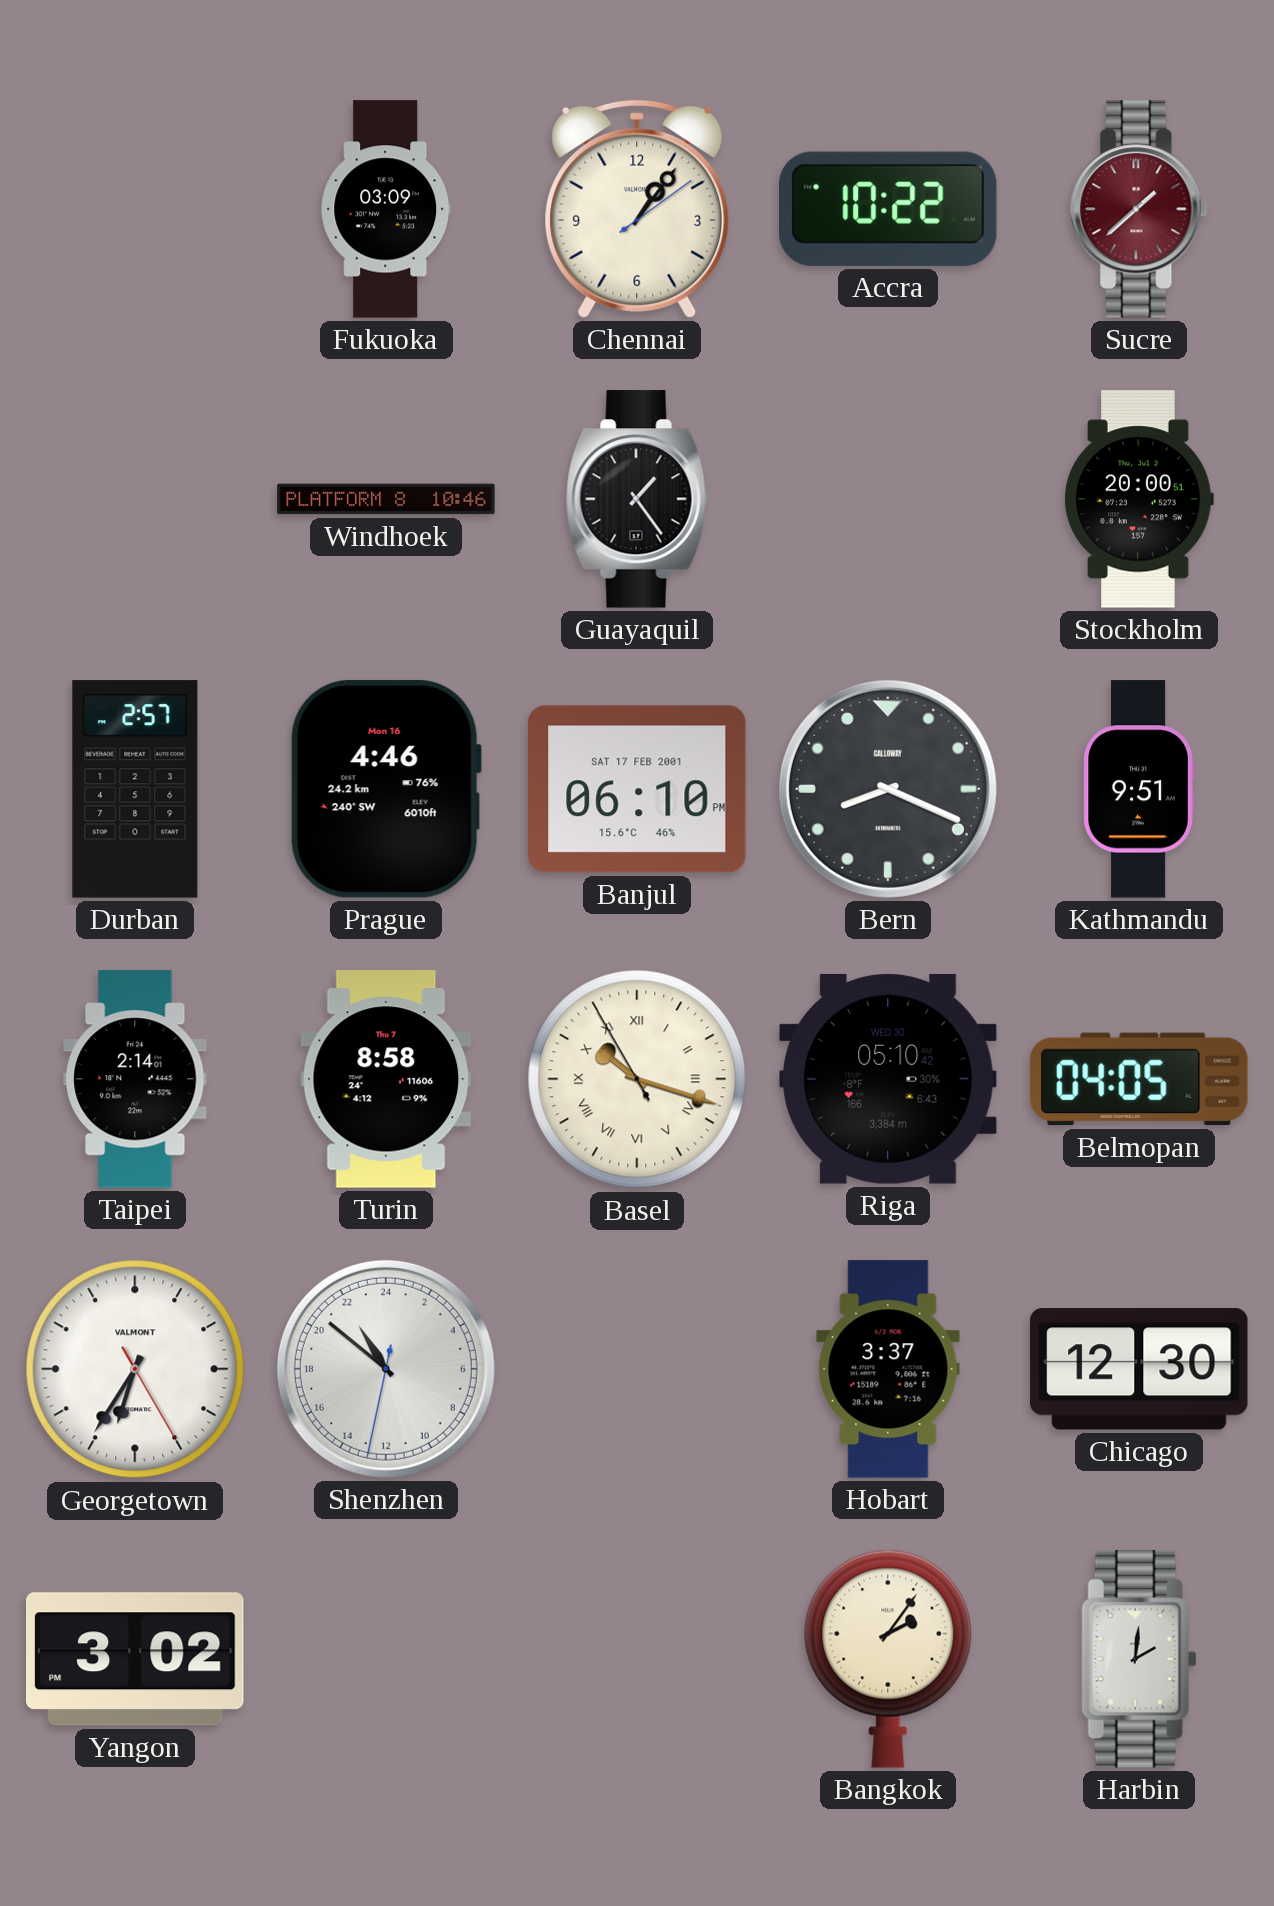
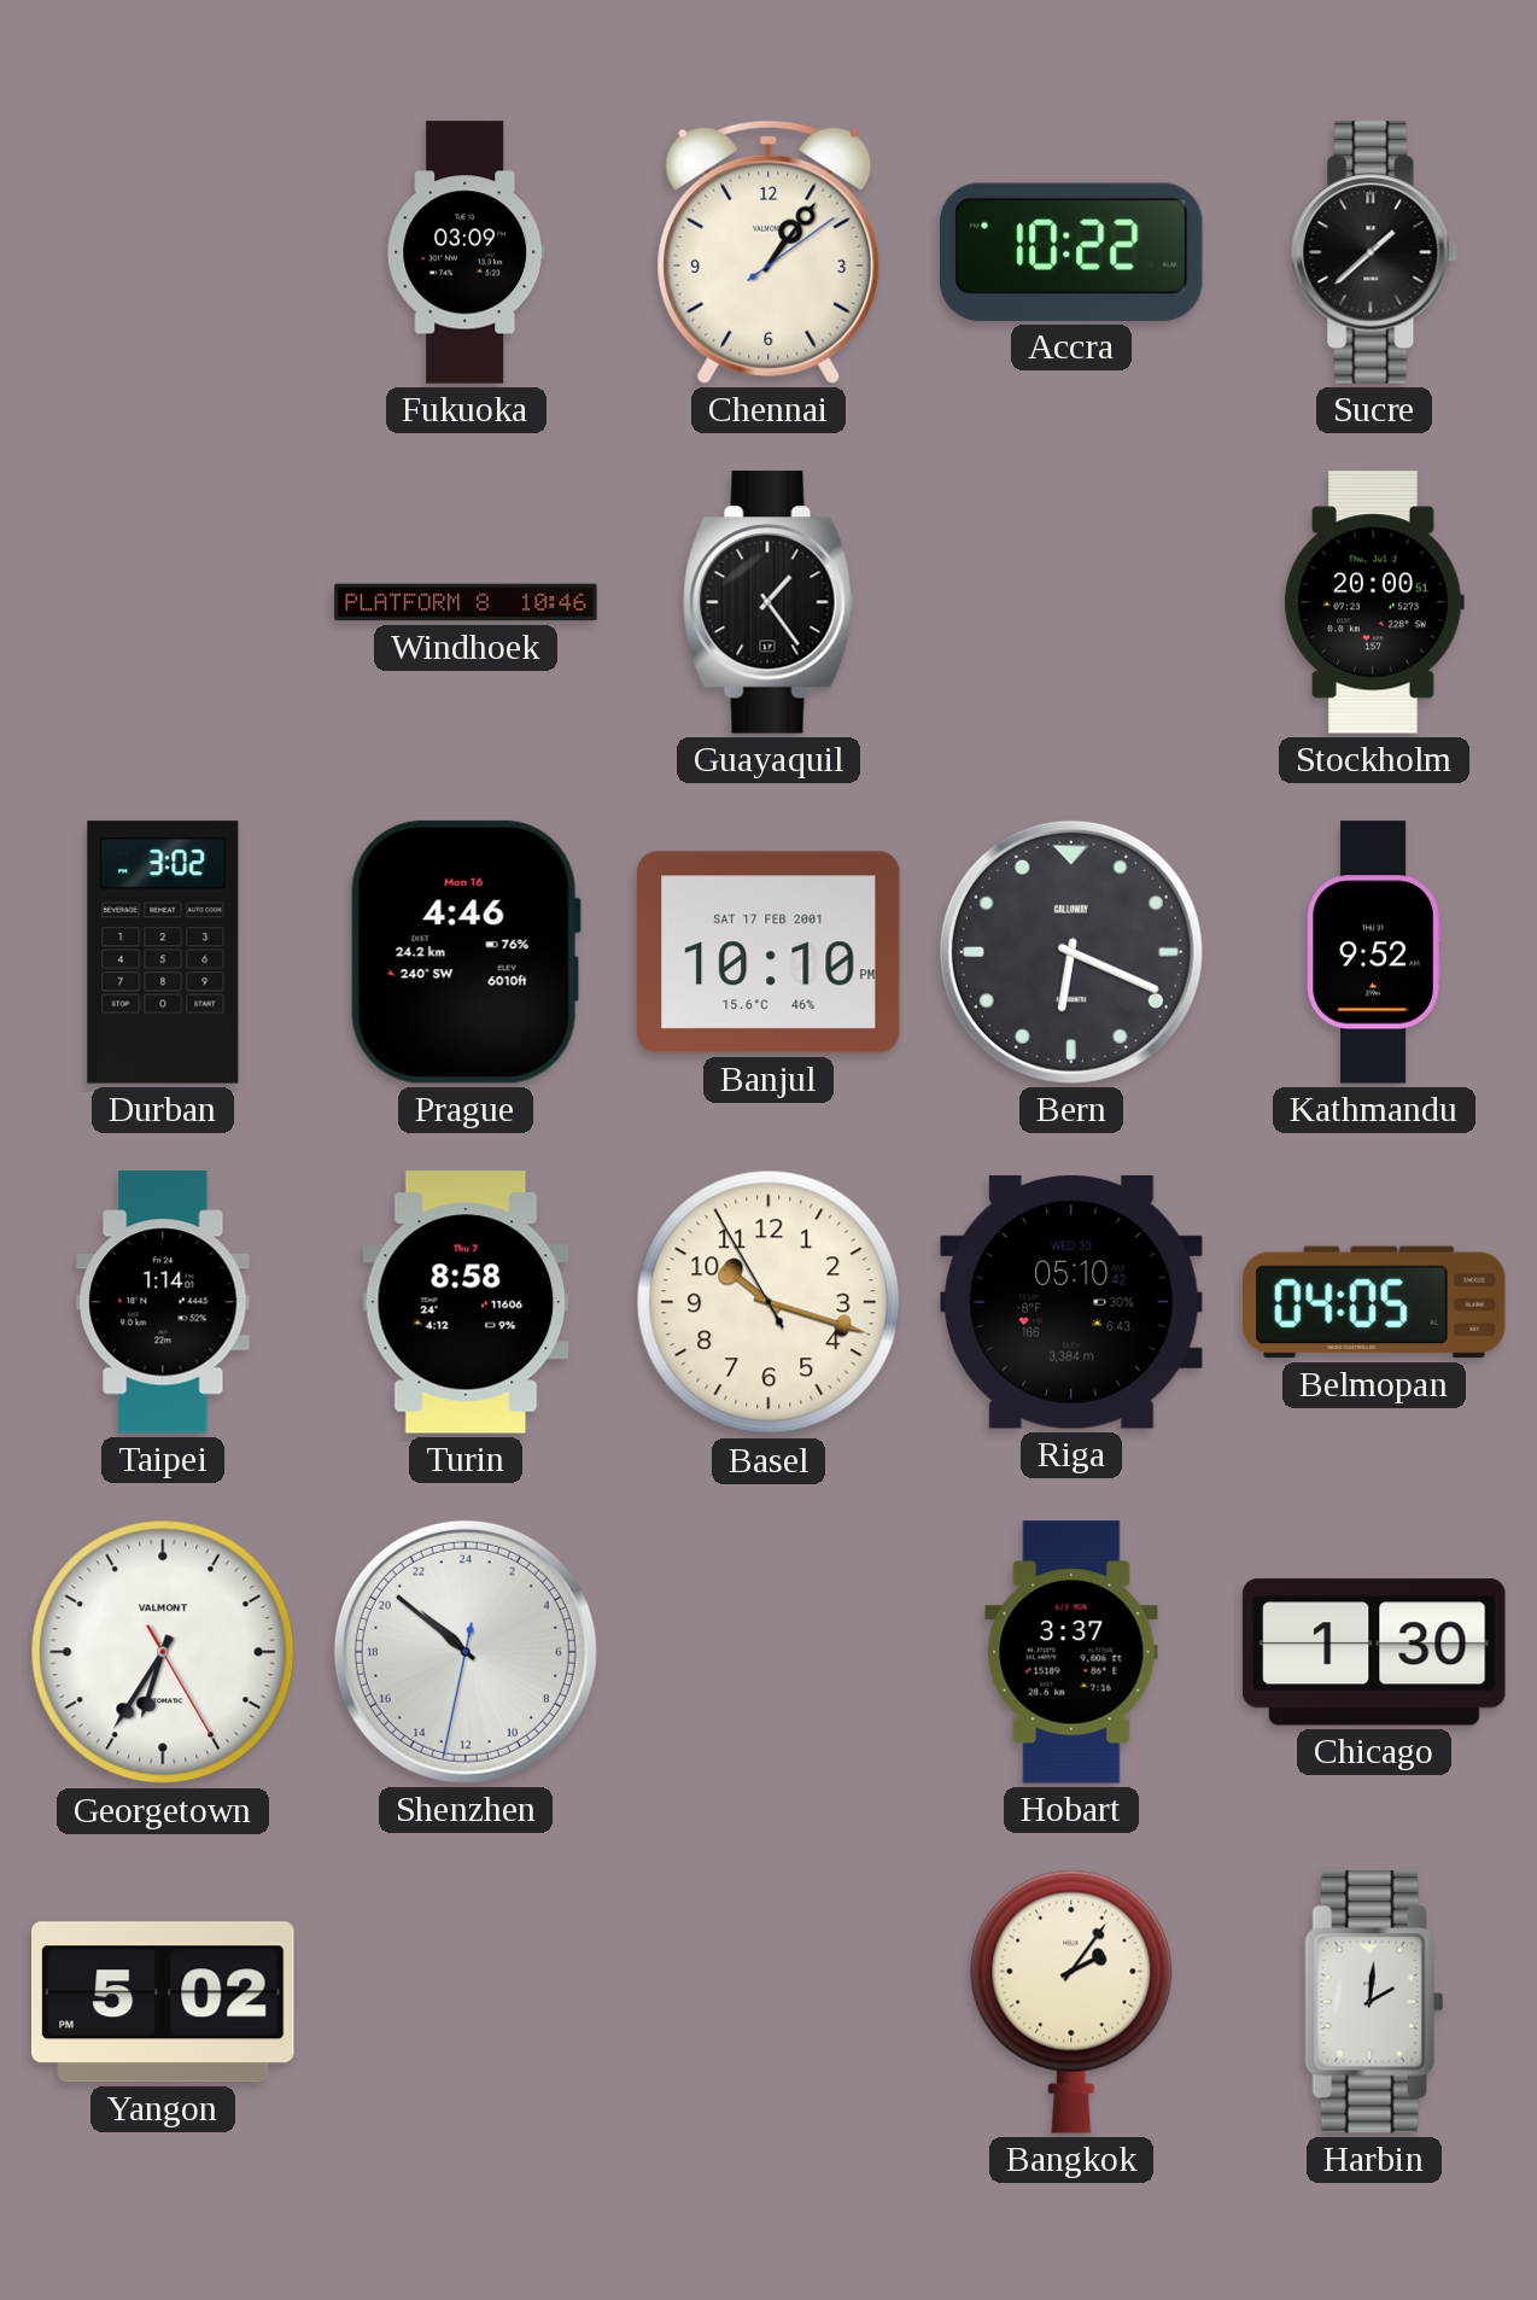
Sucre dial: burgundy -> black
Durban: 2:57 -> 3:02
Banjul: 06:10 -> 10:10
Bern: 8:19 -> 6:19
Kathmandu: 9:51 -> 9:52
Taipei: 2:14 -> 1:14
Basel numerals: Roman -> Arabic
Shenzhen: 21:51 -> 20:51
Chicago: 12:30 -> 1:30
Yangon: 3:02 -> 5:02
